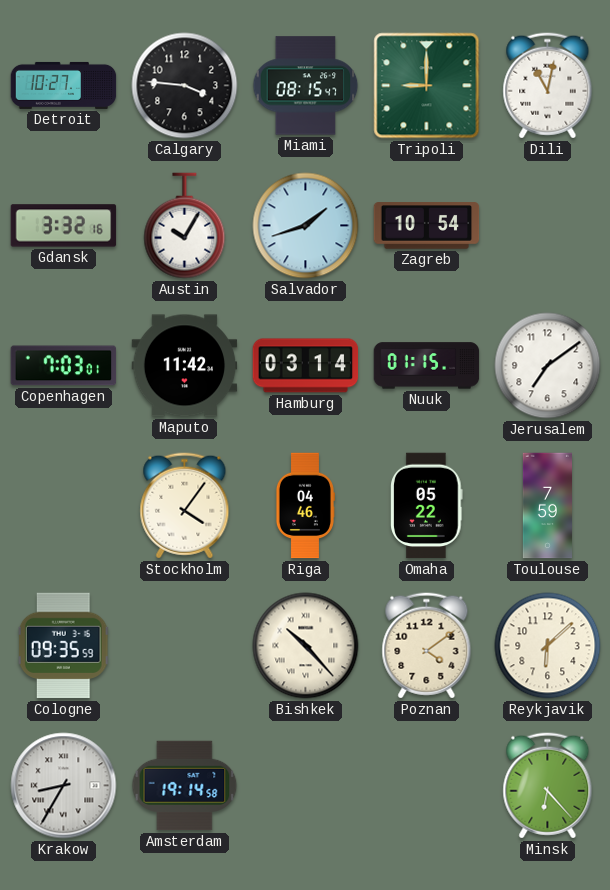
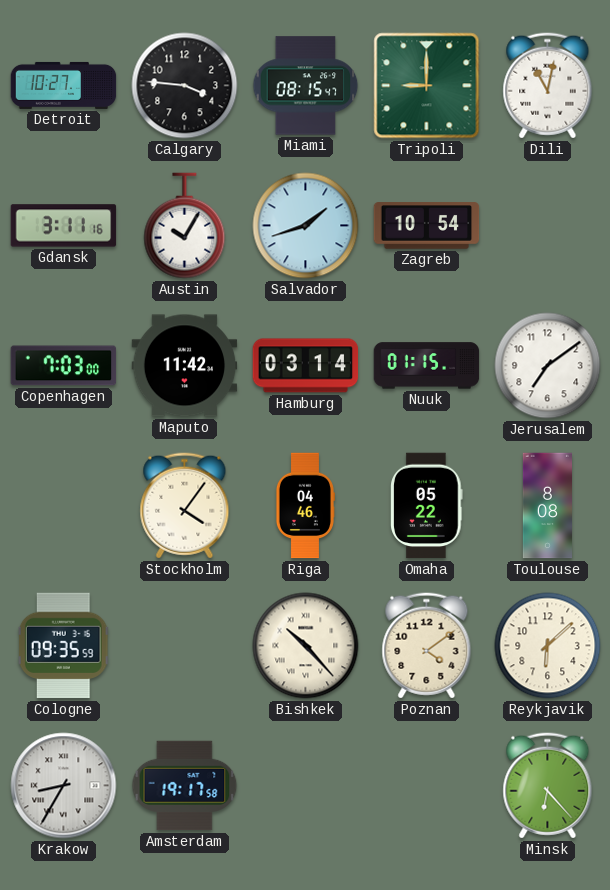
Gdansk: 3:32 -> 3:11
Copenhagen: 7:03:01 -> 7:03:00
Toulouse: 7:59 -> 8:08
Amsterdam: 19:14 -> 19:17
